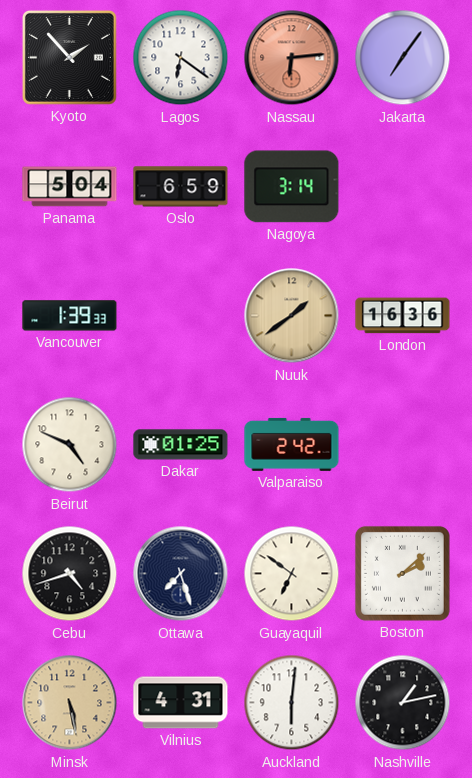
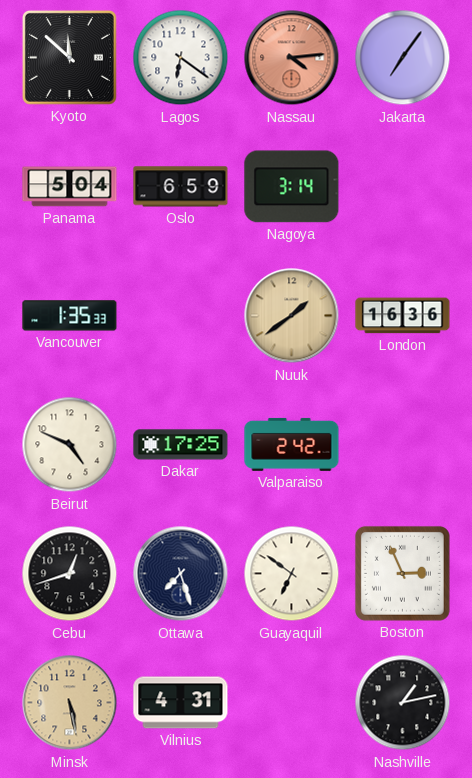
Kyoto: 1:53 -> 11:52
Nassau: 6:14 -> 4:14
Vancouver: 1:39 -> 1:35
Dakar: 01:25 -> 17:25
Cebu: 4:42 -> 12:42
Boston: 2:08 -> 2:56
Auckland: 6:01 -> none
